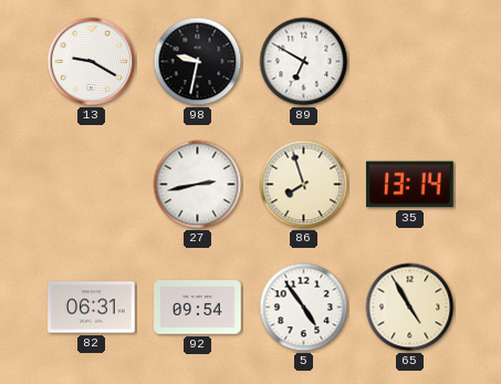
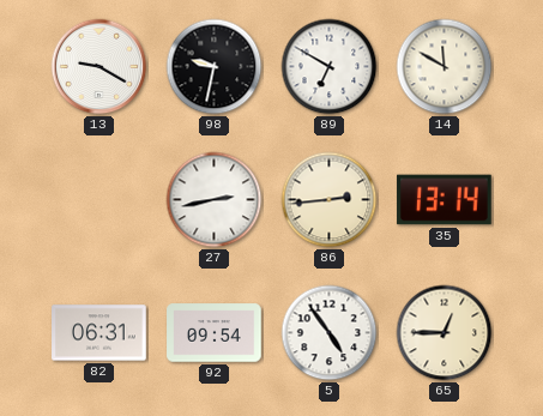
14: none -> 11:50
86: 7:57 -> 2:44
65: 4:55 -> 12:45
